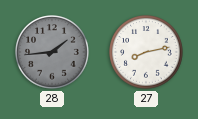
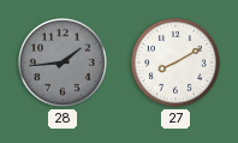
27: 8:13 -> 8:10
